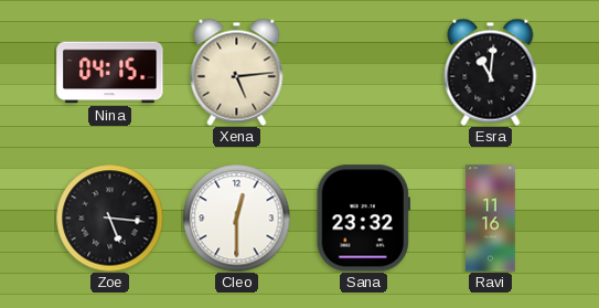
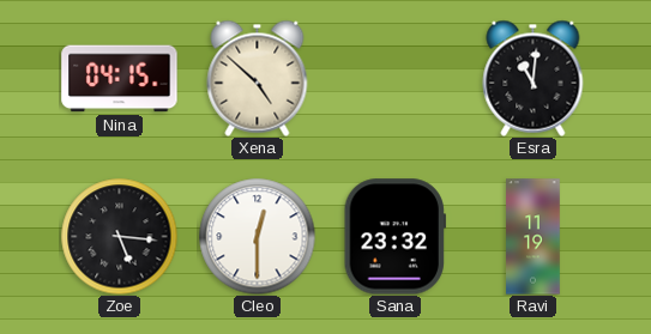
Xena: 5:14 -> 4:52
Ravi: 11:16 -> 11:19
